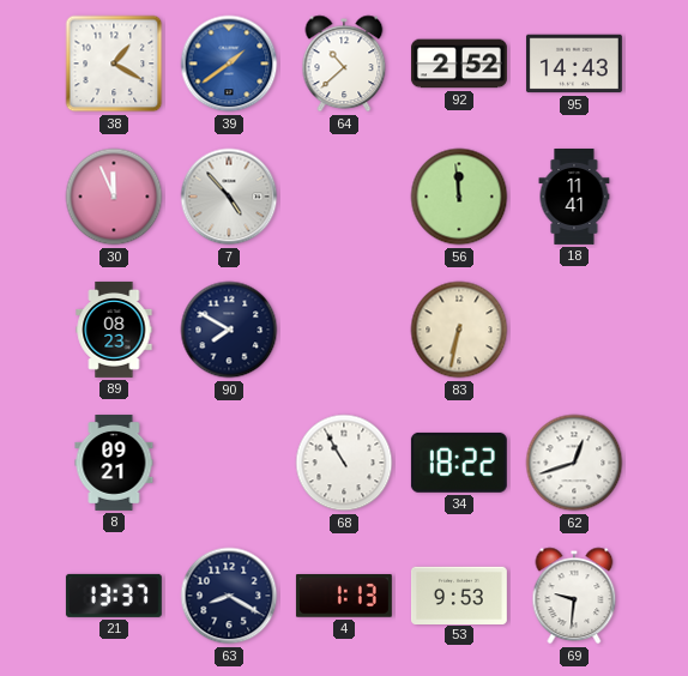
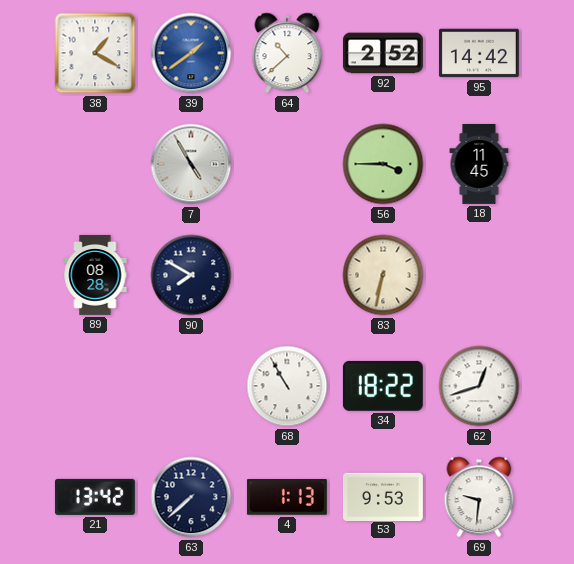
95: 14:43 -> 14:42
30: 11:56 -> none
7: 4:53 -> 4:55
56: 11:59 -> 3:45
18: 11:41 -> 11:45
89: 08:23 -> 08:28
8: 09:21 -> none
21: 13:37 -> 13:42
63: 8:20 -> 7:38
